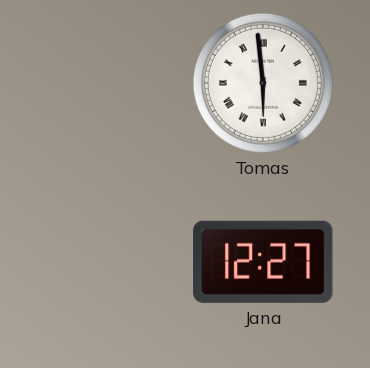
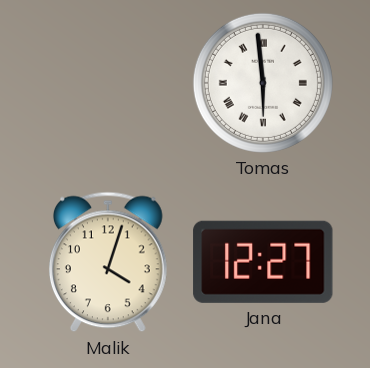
Malik: none -> 4:03
